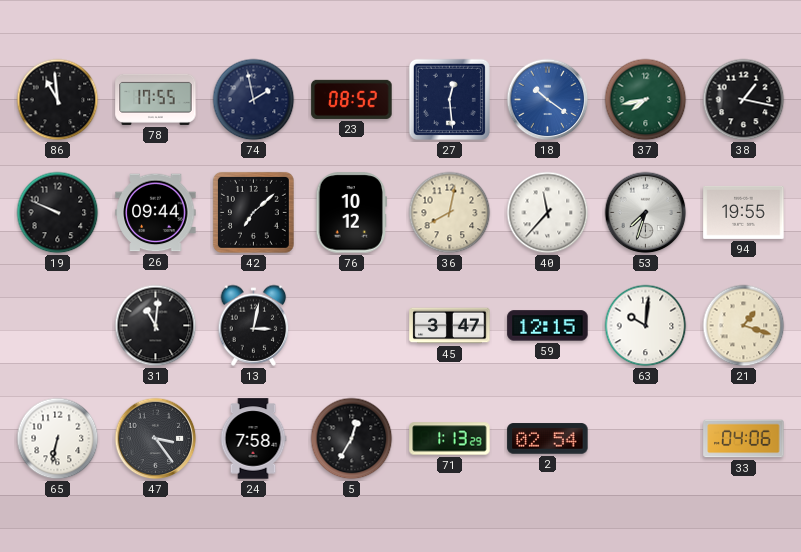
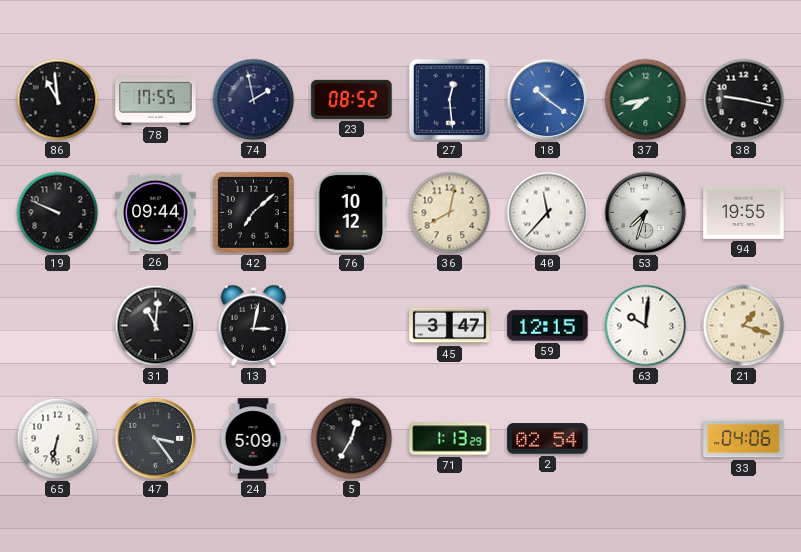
38: 1:17 -> 9:17
24: 7:58 -> 5:09
